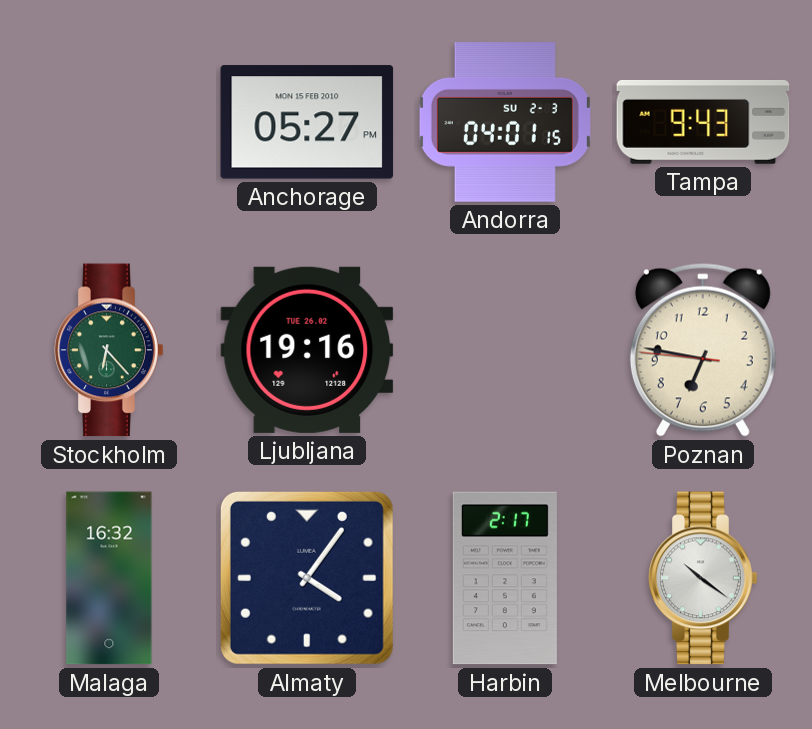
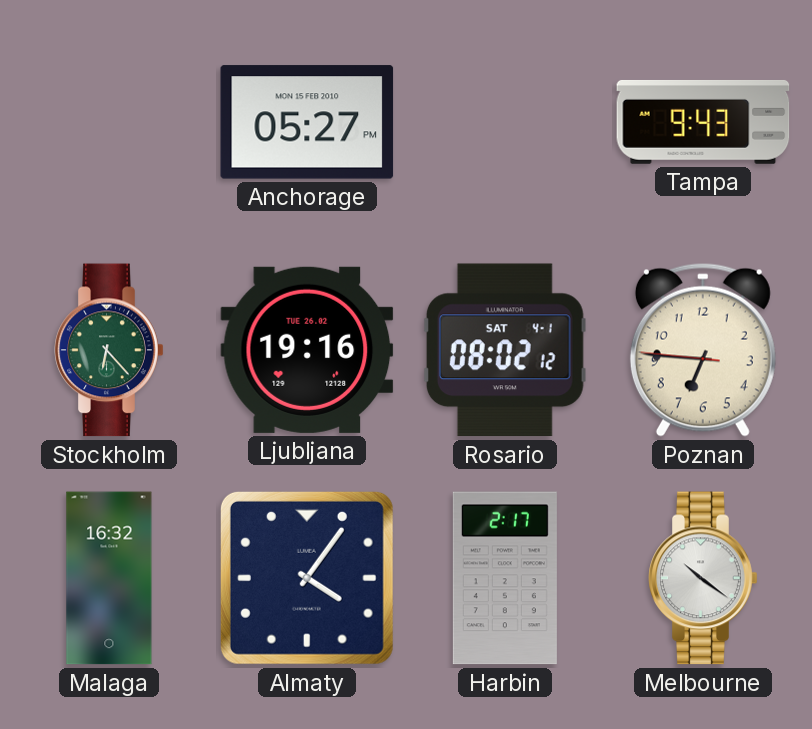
Andorra: 04:01 -> none
Rosario: none -> 08:02
Poznan: 6:46 -> 6:45
